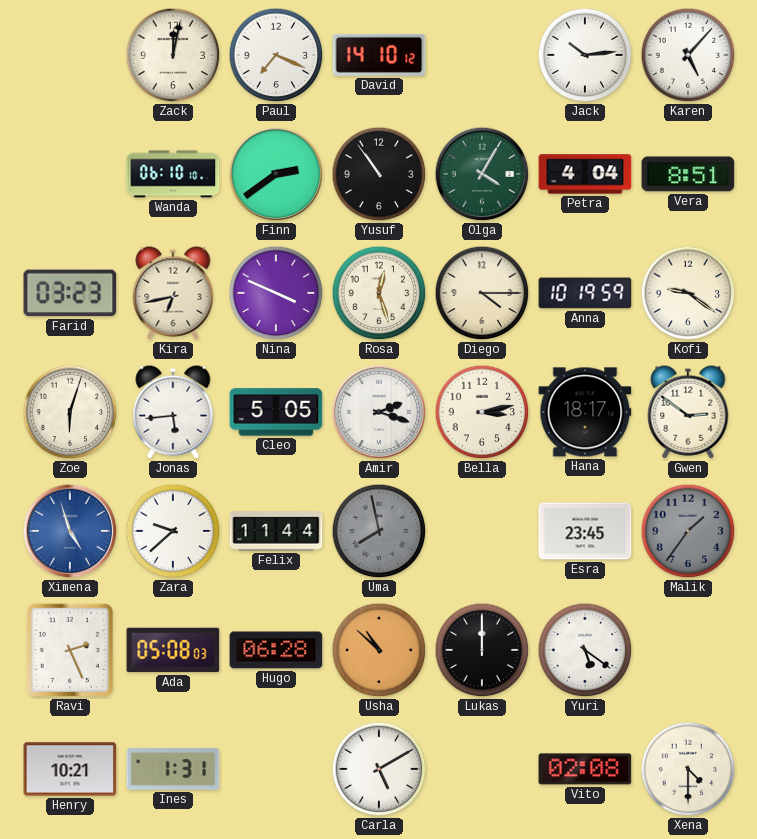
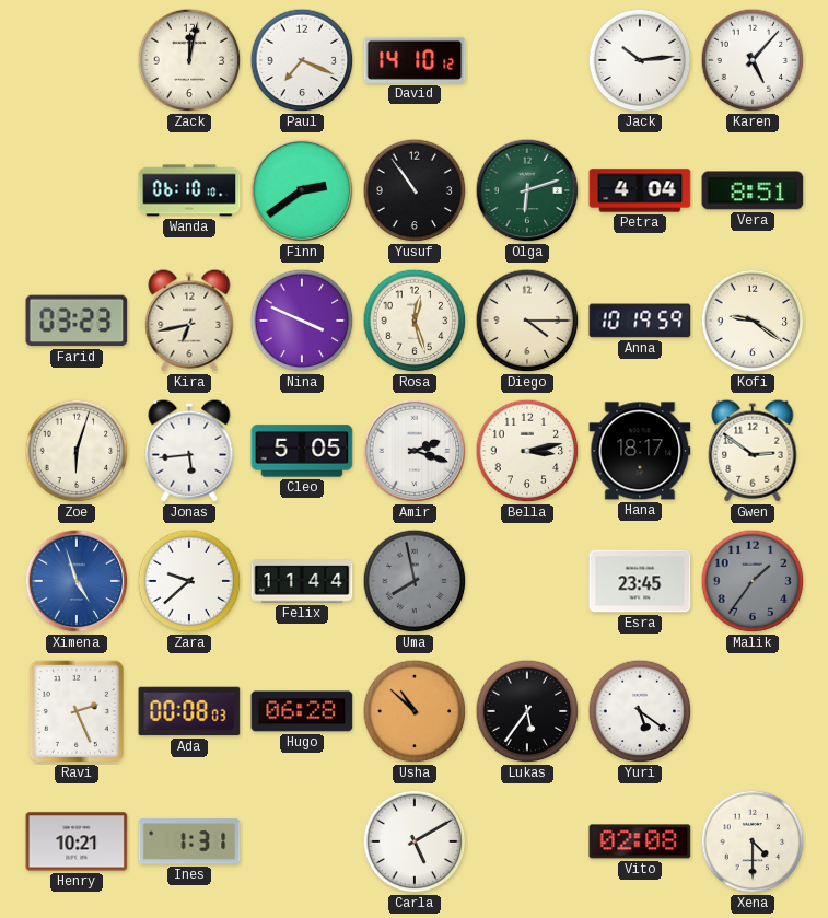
Olga: 4:05 -> 6:12
Ada: 05:08 -> 00:08
Lukas: 12:00 -> 5:36
